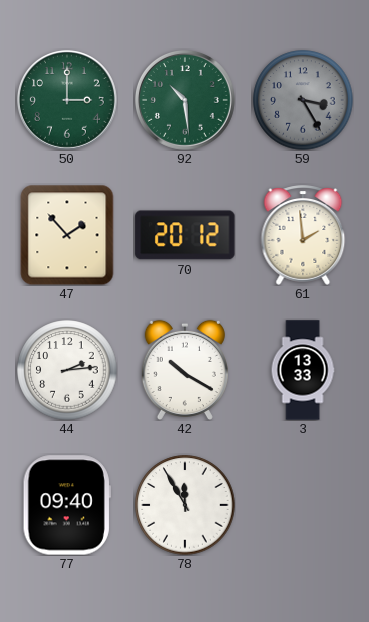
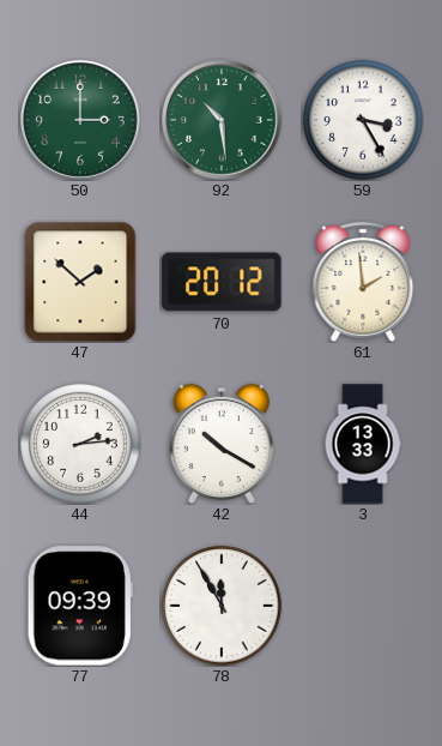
59 dial: grey -> white
47: 1:53 -> 1:52
77: 09:40 -> 09:39
